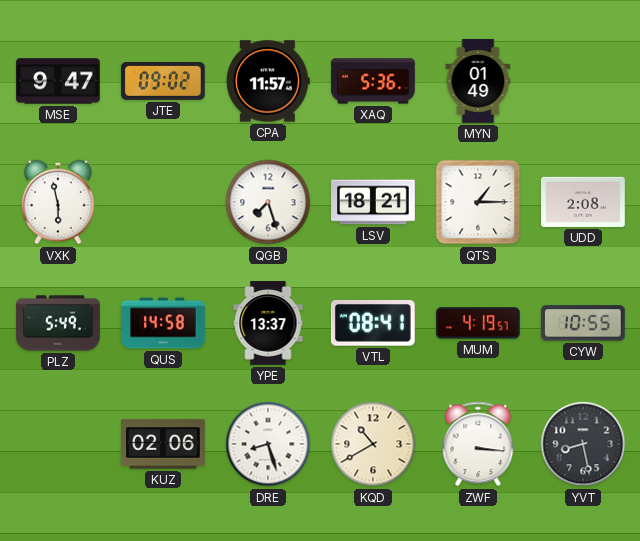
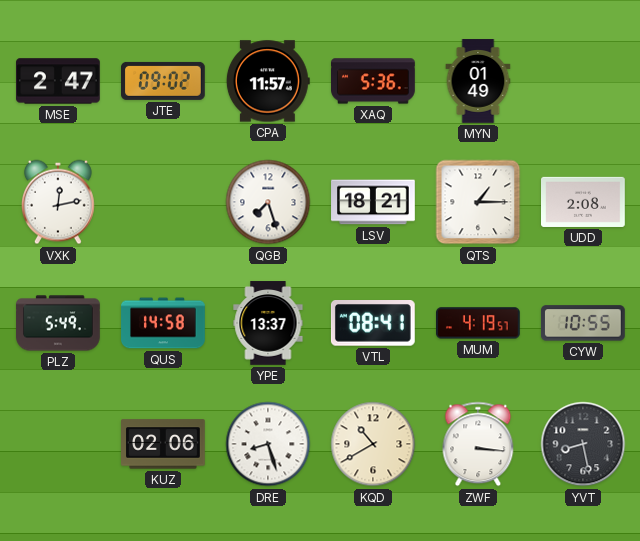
MSE: 9:47 -> 2:47
VXK: 5:58 -> 12:13
